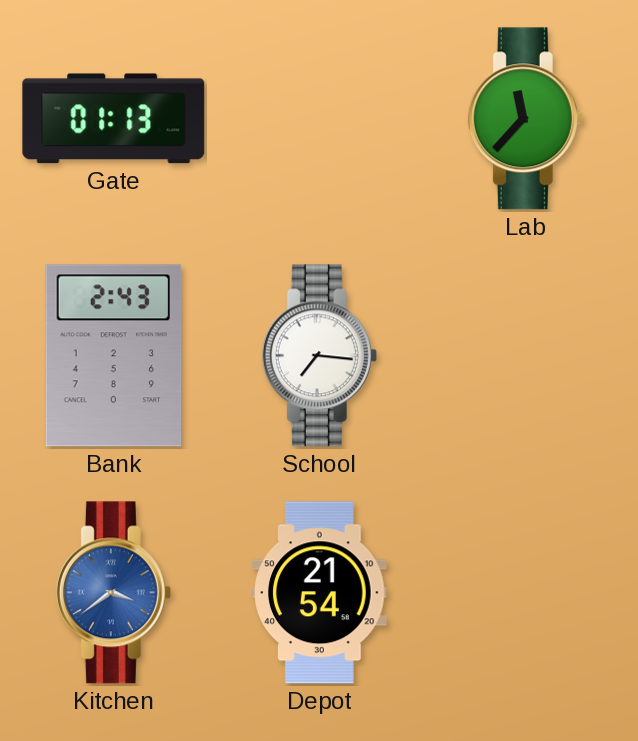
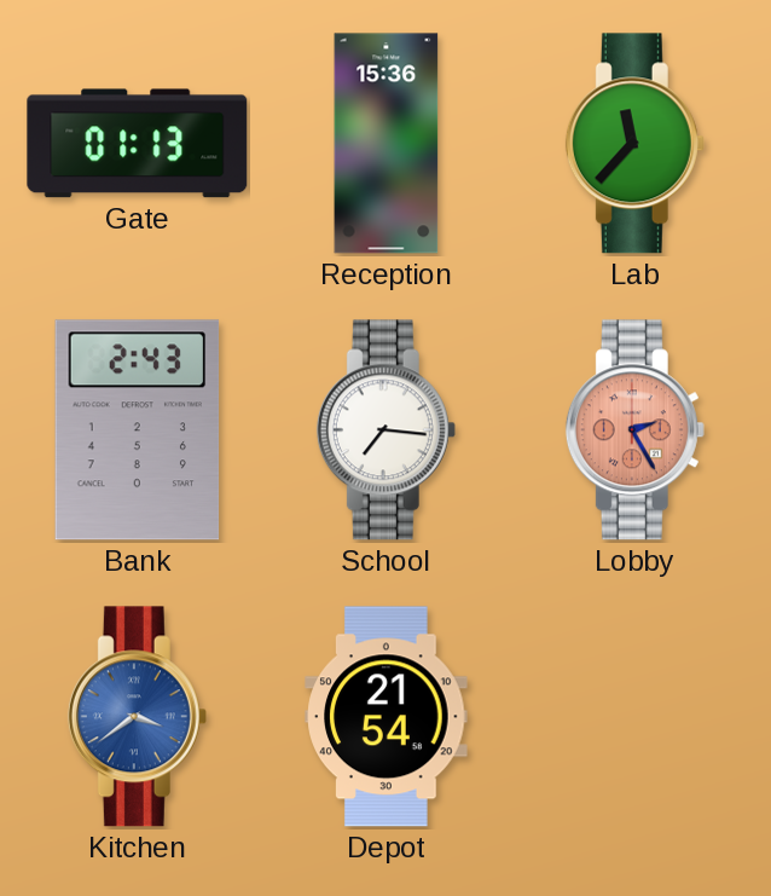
Reception: none -> 15:36
Lobby: none -> 2:25
